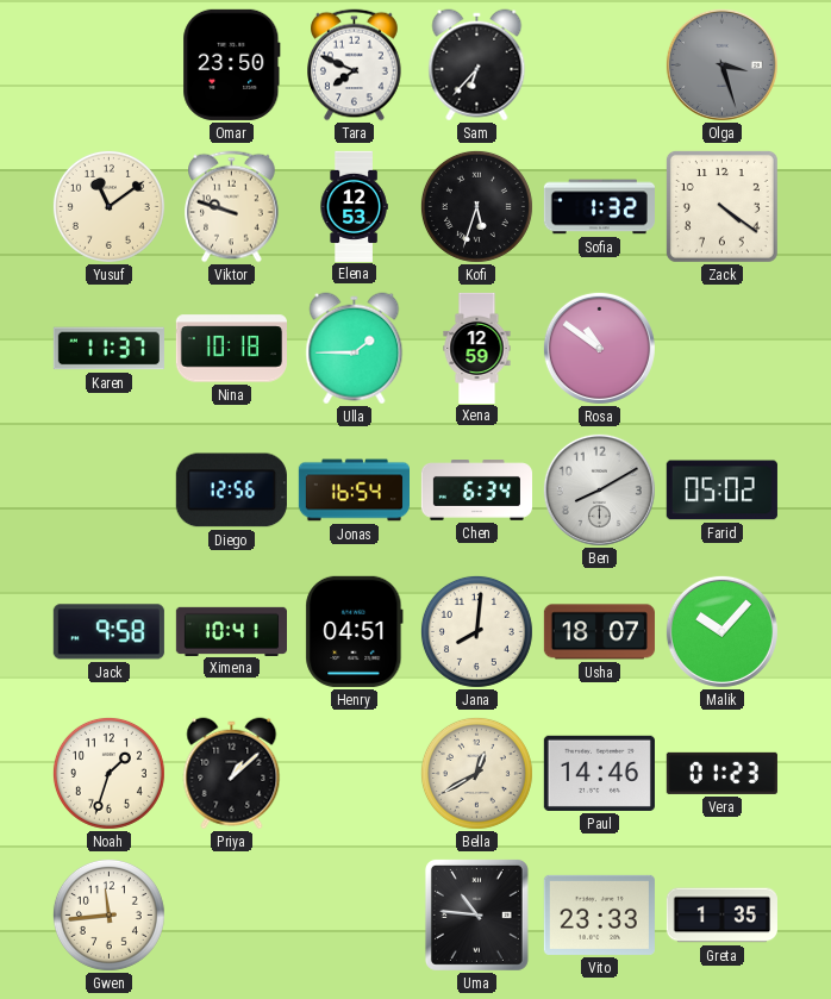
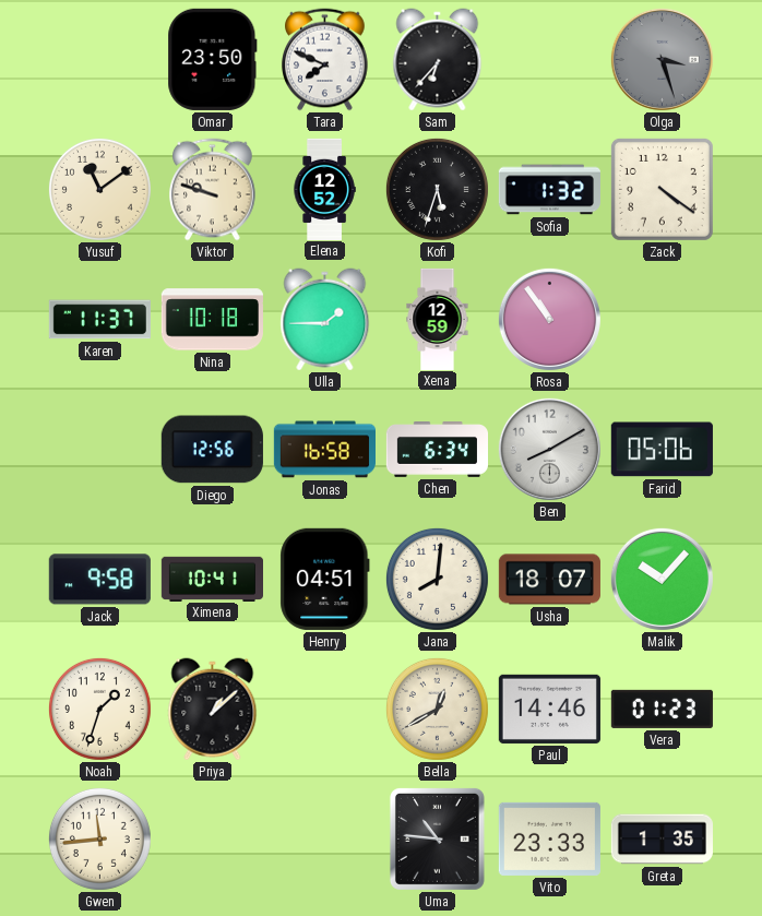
Elena: 12:53 -> 12:52
Rosa: 10:51 -> 10:54
Jonas: 16:54 -> 16:58
Farid: 05:02 -> 05:06
